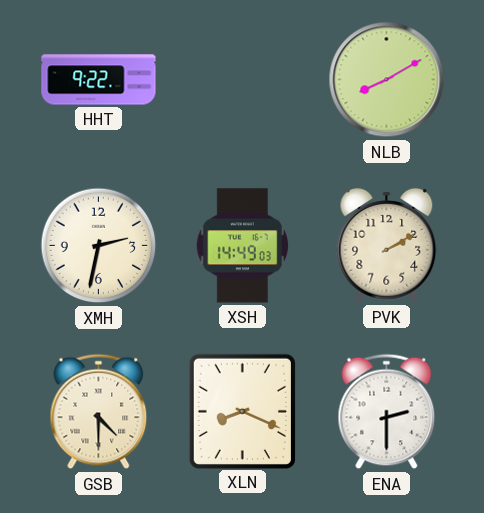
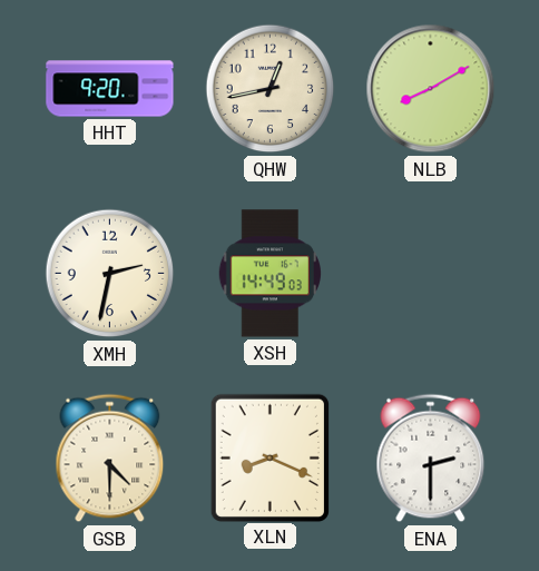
HHT: 9:22 -> 9:20
QHW: none -> 12:43
PVK: 2:10 -> none
